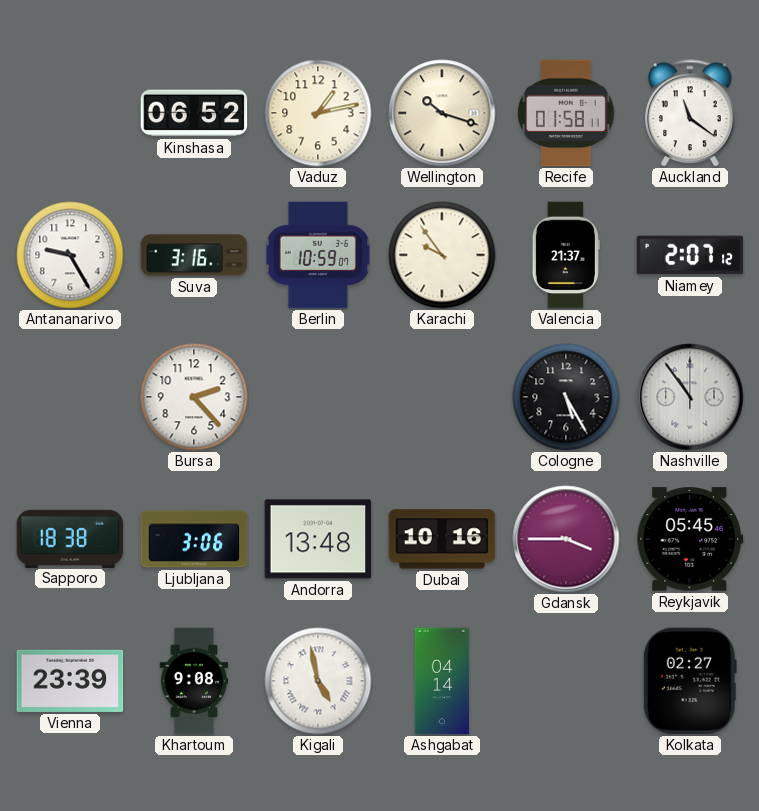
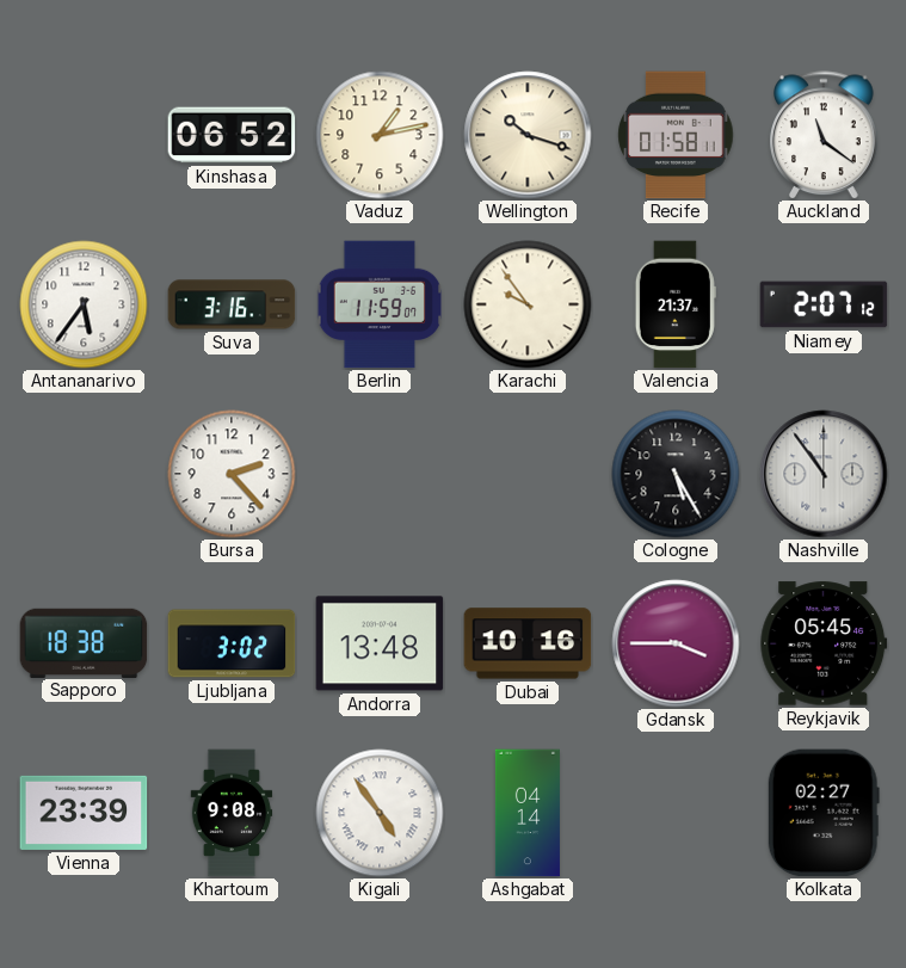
Antananarivo: 9:25 -> 5:36
Berlin: 10:59 -> 11:59
Ljubljana: 3:06 -> 3:02
Kigali: 4:58 -> 4:54
